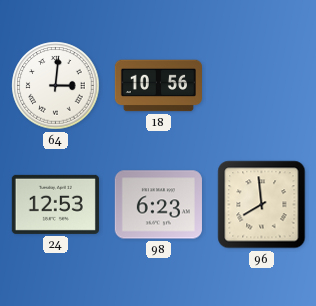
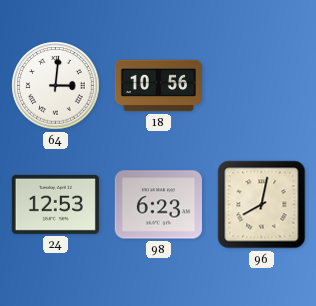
96: 7:59 -> 8:02
